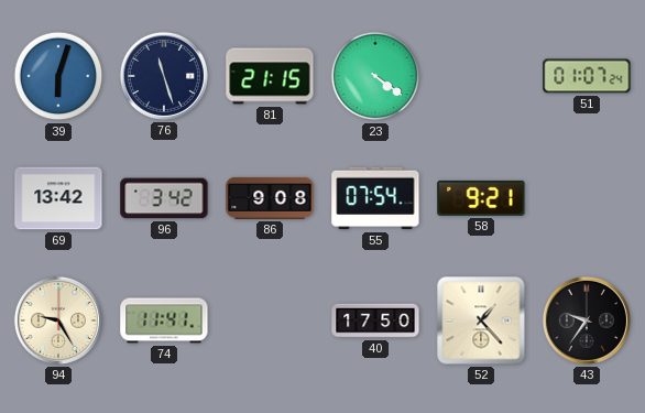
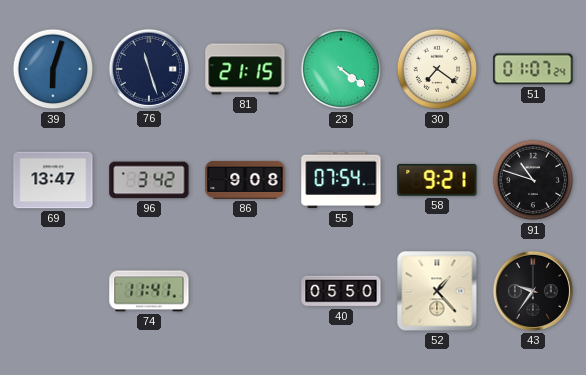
30: none -> 7:21
69: 13:42 -> 13:47
91: none -> 10:48
94: 9:25 -> none
40: 17:50 -> 05:50
